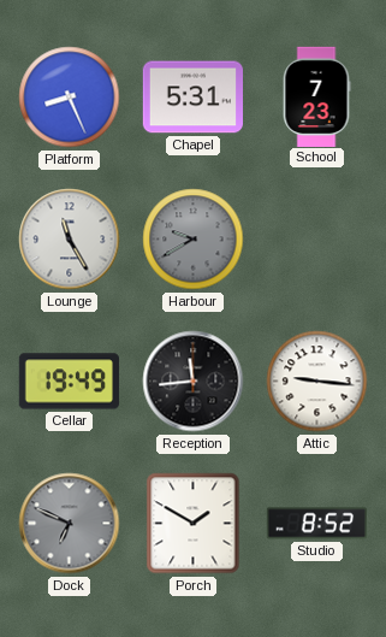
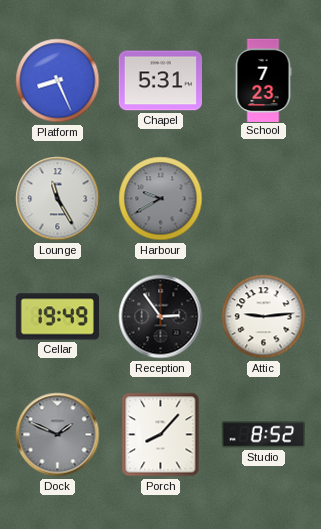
Reception: 11:44 -> 2:54
Attic: 9:16 -> 9:14
Dock: 6:49 -> 1:49
Porch: 1:50 -> 8:07
